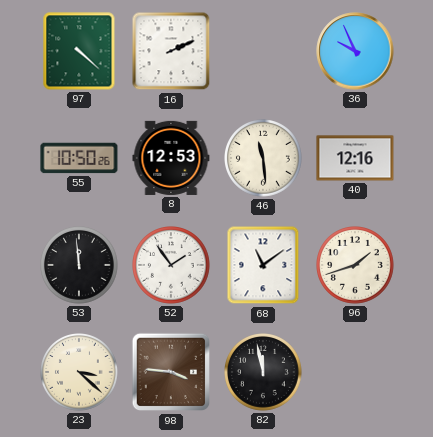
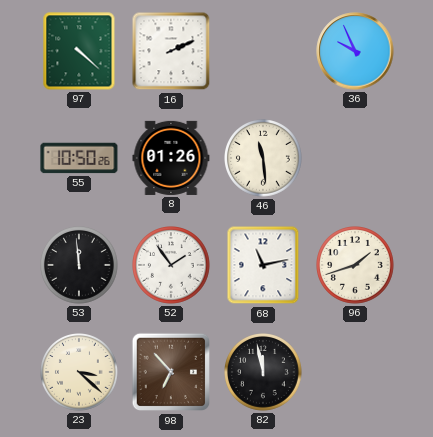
8: 12:53 -> 01:26
40: 12:16 -> none
68: 11:09 -> 11:13
98: 3:46 -> 6:53
